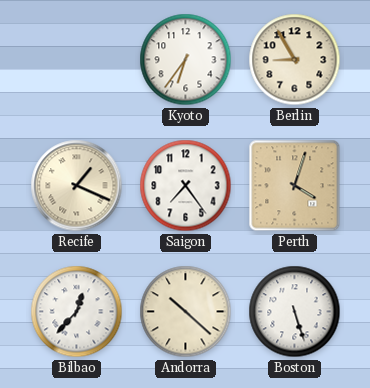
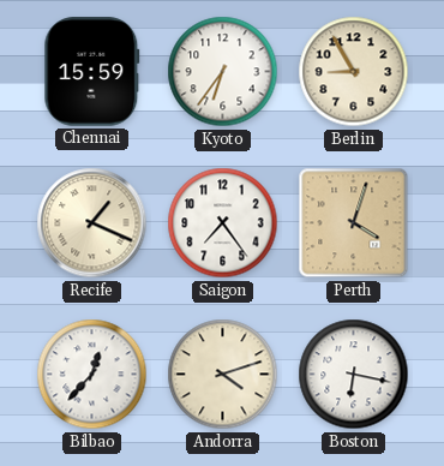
Chennai: none -> 15:59
Andorra: 10:22 -> 4:12
Boston: 5:27 -> 6:17
